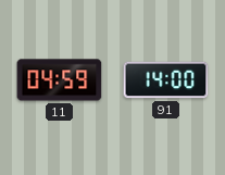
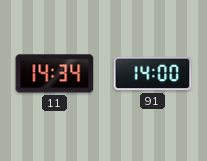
11: 04:59 -> 14:34
